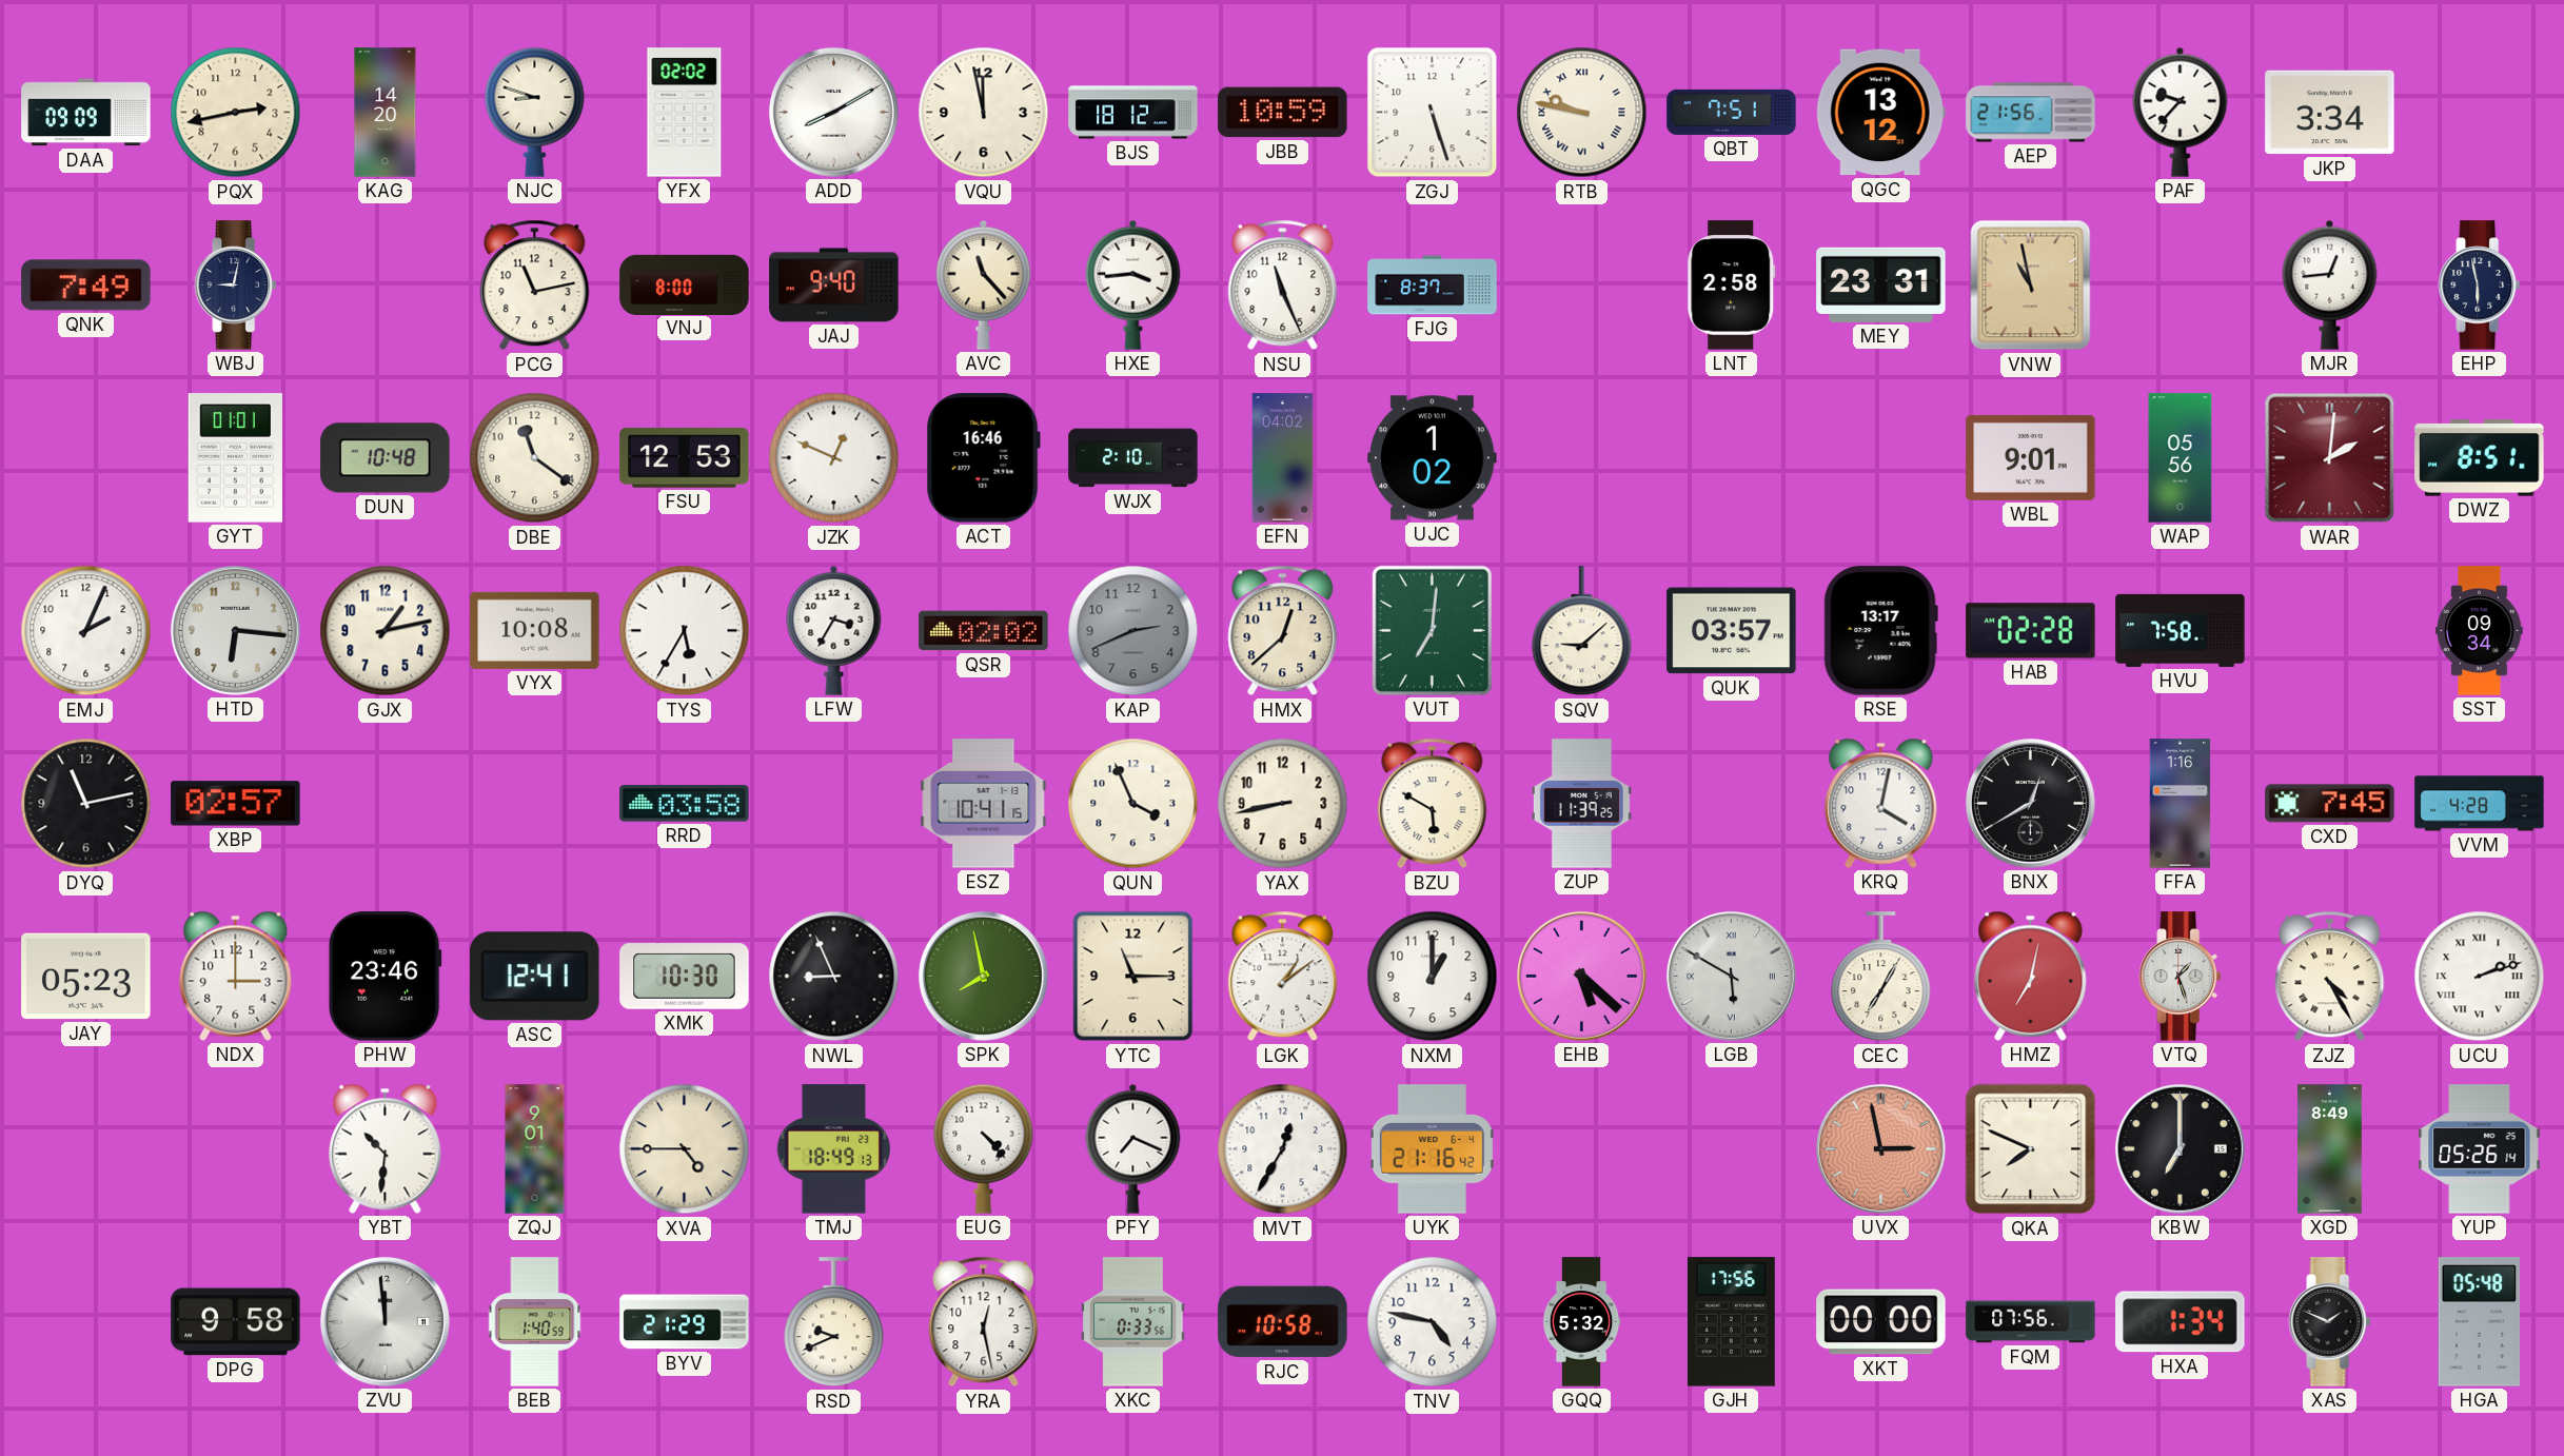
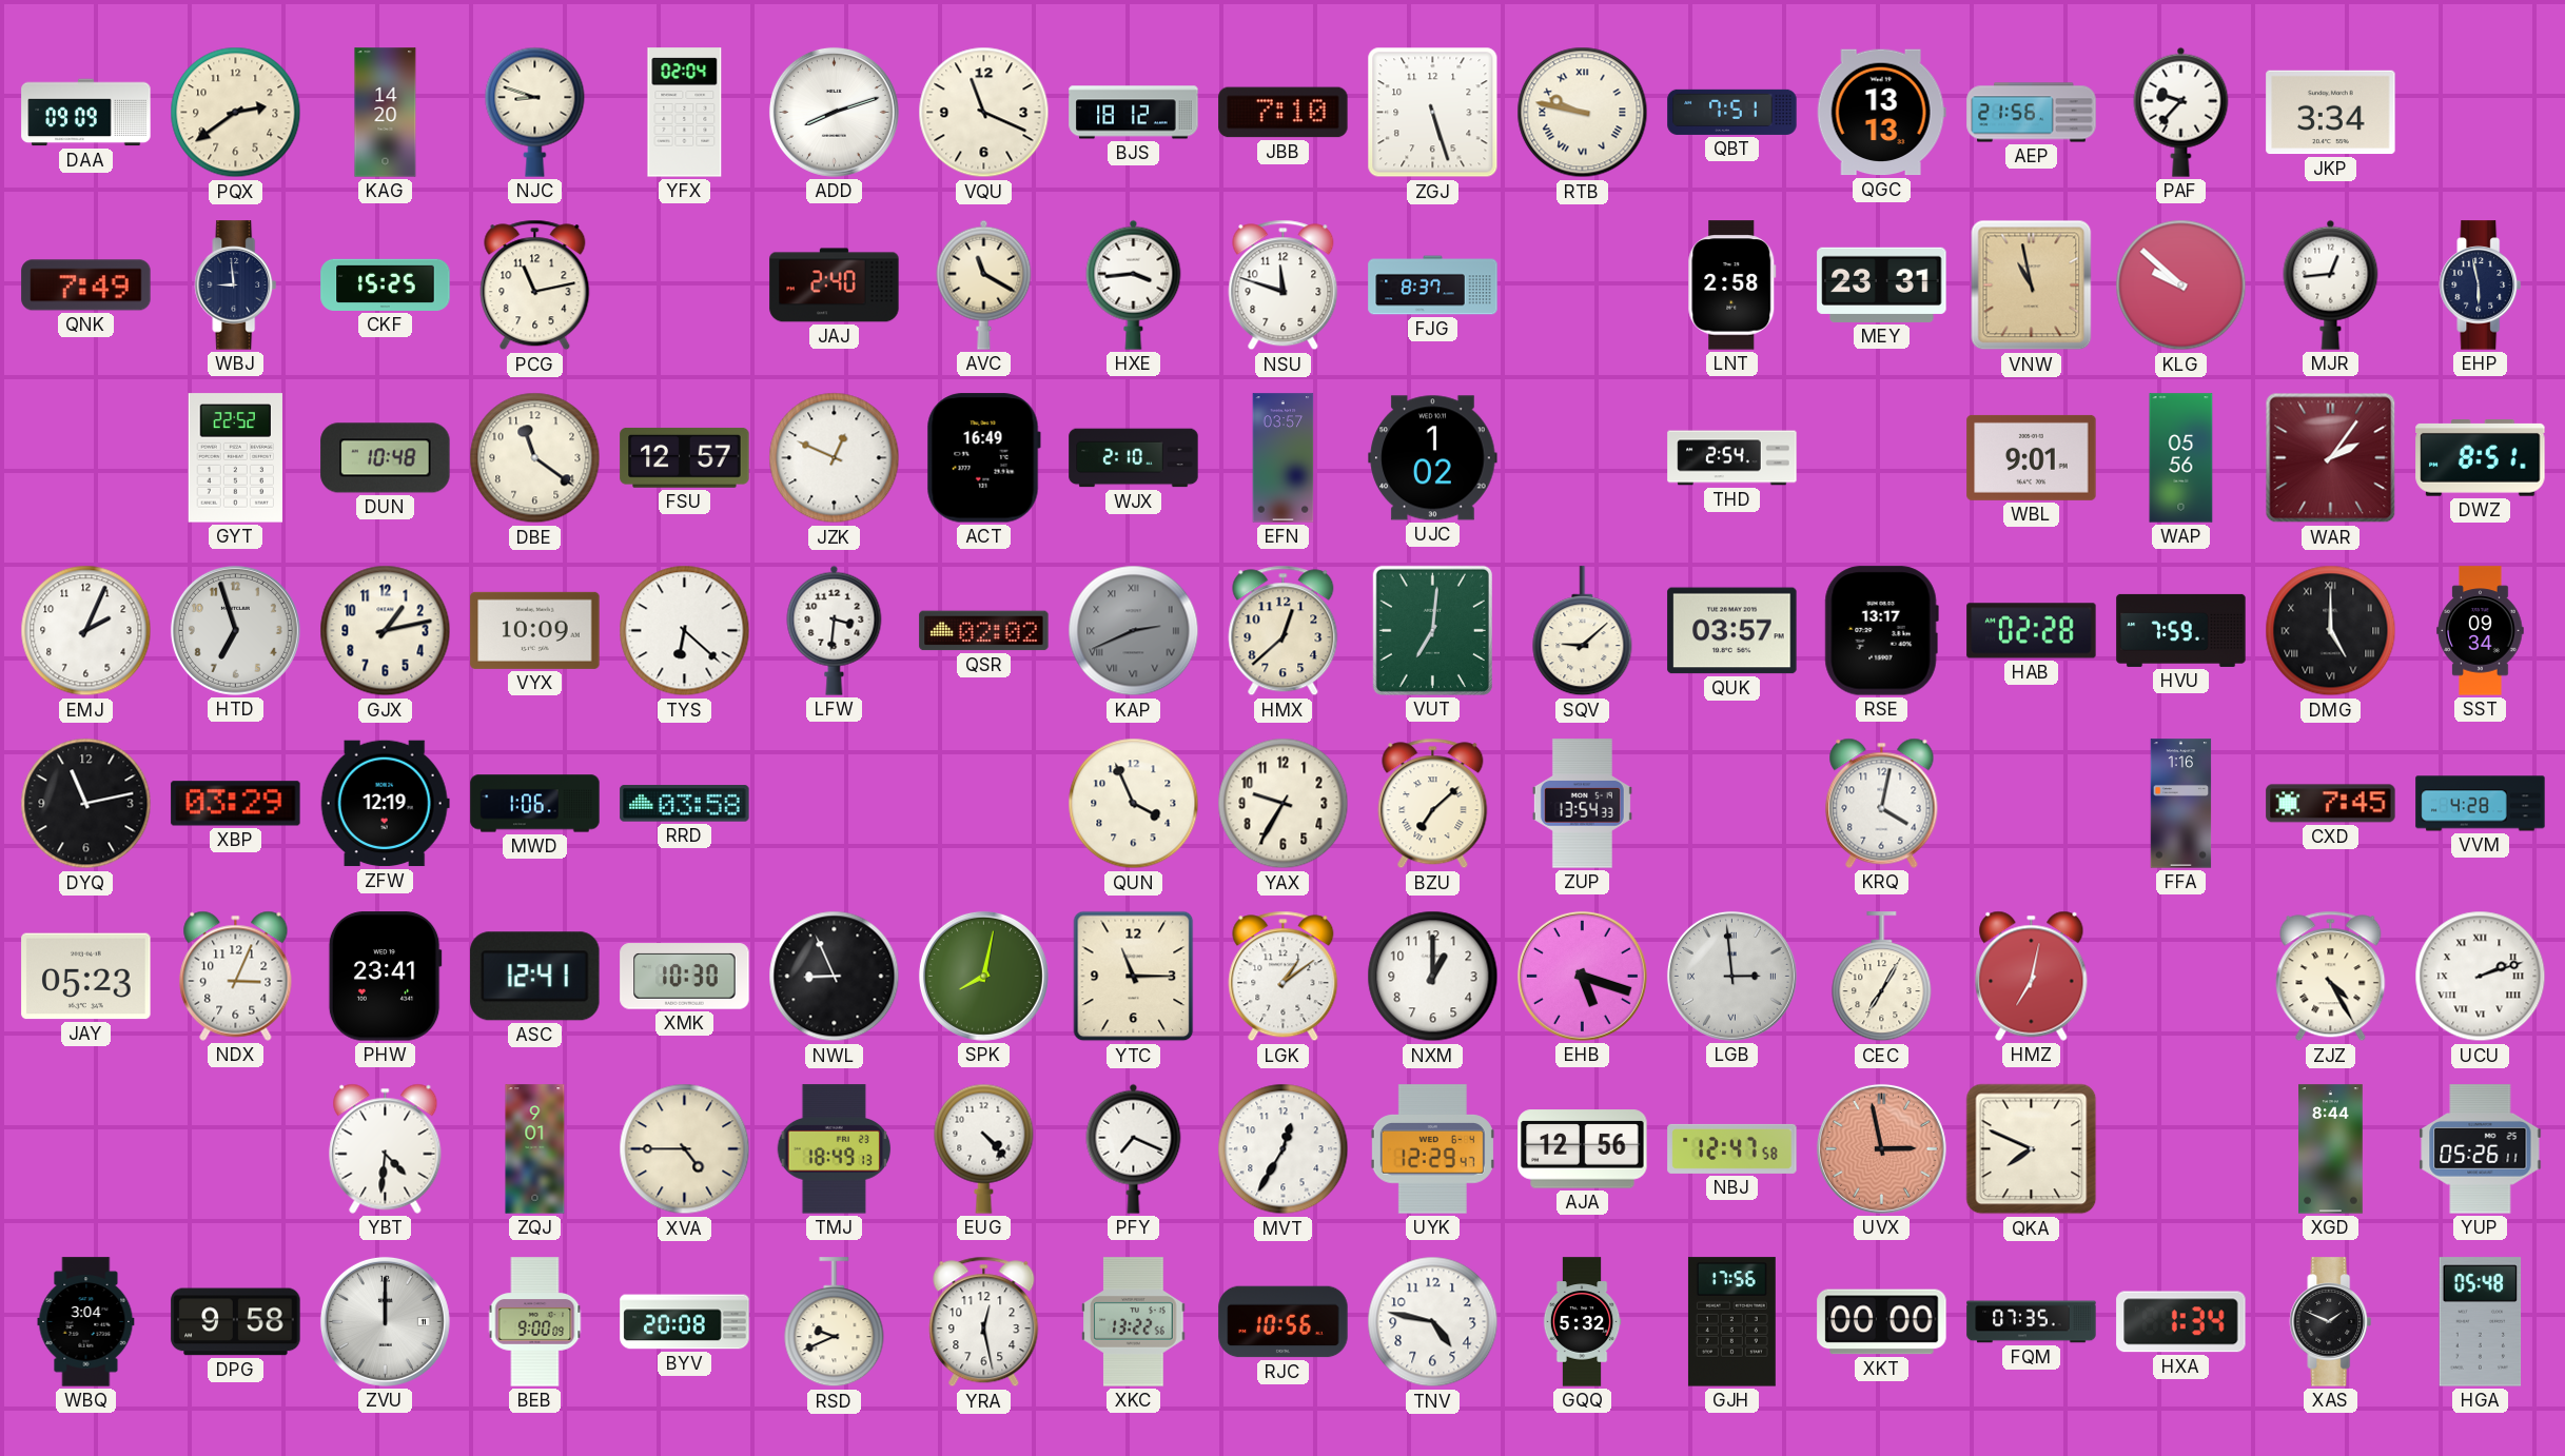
PQX: 2:43 -> 2:39
YFX: 02:02 -> 02:04
ADD: 8:10 -> 8:12
VQU: 11:58 -> 11:19
JBB: 10:59 -> 7:10
QGC: 13:12 -> 13:13
WBJ: 9:02 -> 8:59
CKF: none -> 15:25
VNJ: 8:00 -> none
JAJ: 9:40 -> 2:40
AVC: 11:23 -> 11:20
NSU: 11:26 -> 11:48
KLG: none -> 9:52
GYT: 01:01 -> 22:52
FSU: 12:53 -> 12:57
ACT: 16:46 -> 16:49
EFN: 04:02 -> 03:57
THD: none -> 2:54
WAR: 2:01 -> 2:06
HTD: 6:16 -> 6:57
VYX: 10:08 -> 10:09
TYS: 5:35 -> 6:22
LFW: 3:35 -> 3:31
KAP numerals: Arabic -> Roman
HVU: 7:58 -> 7:59
DMG: none -> 5:00
XBP: 02:57 -> 03:29
ZFW: none -> 12:19
MWD: none -> 1:06
ESZ: 10:41 -> none
YAX: 8:43 -> 9:35
BZU: 5:50 -> 7:08
ZUP: 11:39 -> 13:54
BNX: 12:40 -> none
NDX: 3:00 -> 3:04
PHW: 23:46 -> 23:41
SPK: 7:58 -> 8:02
EHB: 5:22 -> 5:18
LGB: 5:50 -> 2:59
VTQ: 1:27 -> none
YBT: 10:31 -> 4:31
UYK: 21:16 -> 12:29
AJA: none -> 12:56
NBJ: none -> 12:47
KBW: 7:00 -> none
XGD: 8:49 -> 8:44
YUP: 05:26:14 -> 05:26:11
WBQ: none -> 3:04
ZVU: 11:59 -> 12:00
BEB: 1:40 -> 9:00
BYV: 21:29 -> 20:08
XKC: 0:33 -> 13:22
RJC: 10:58 -> 10:56
FQM: 07:56 -> 07:35
